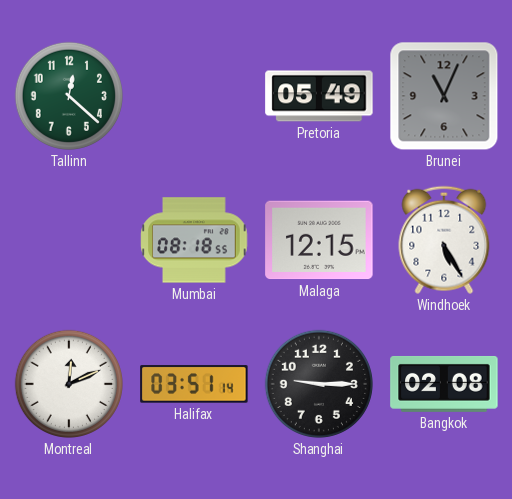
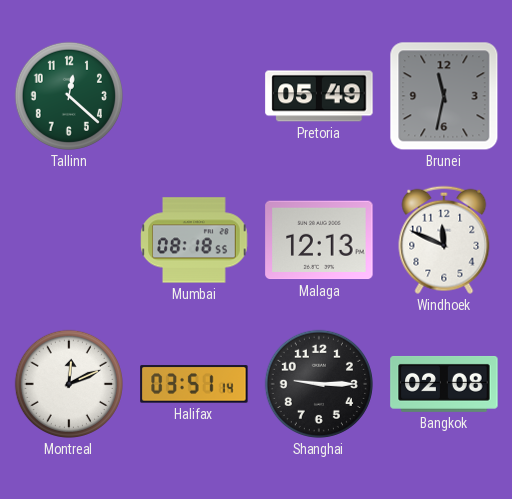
Brunei: 11:04 -> 11:32
Malaga: 12:15 -> 12:13
Windhoek: 5:25 -> 11:49
